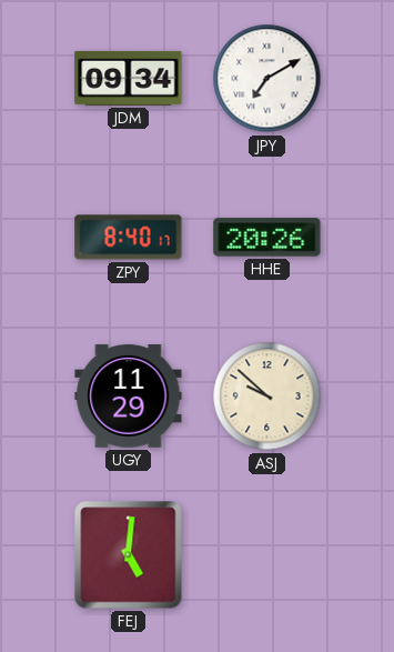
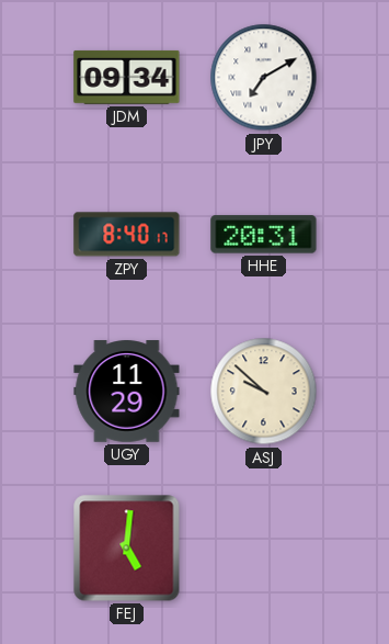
HHE: 20:26 -> 20:31
